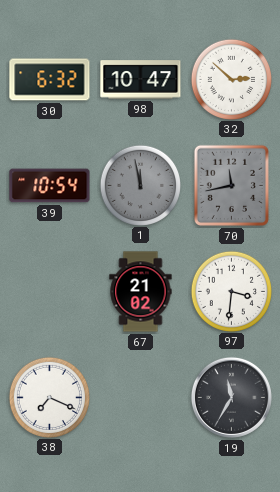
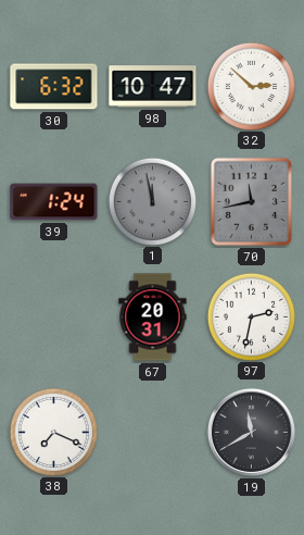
39: 10:54 -> 1:24
67: 21:02 -> 20:31
97: 3:31 -> 2:32
19: 11:35 -> 11:40
